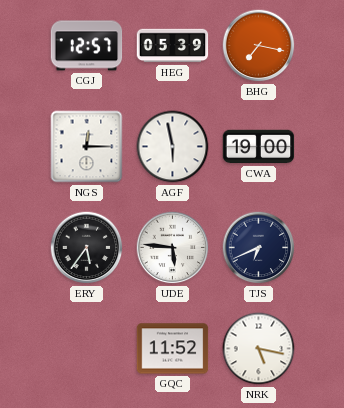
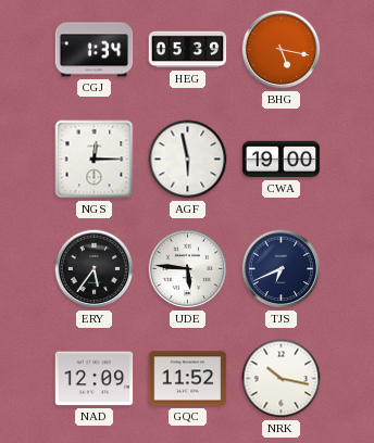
CGJ: 12:57 -> 1:34
BHG: 7:17 -> 5:17
NAD: none -> 12:09
NRK: 5:17 -> 10:17
